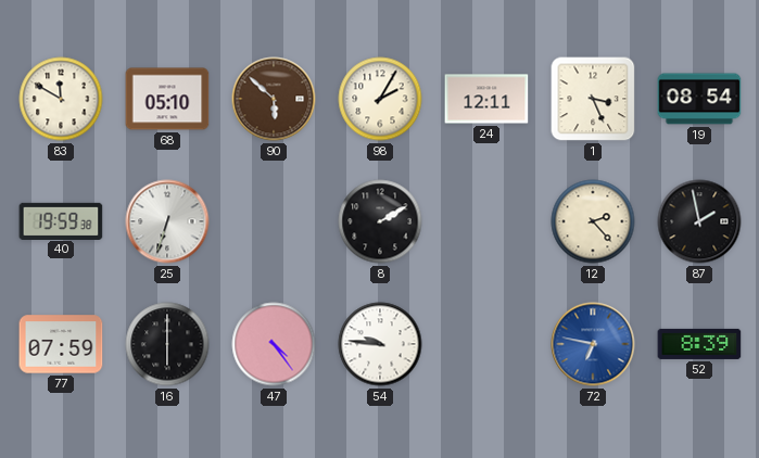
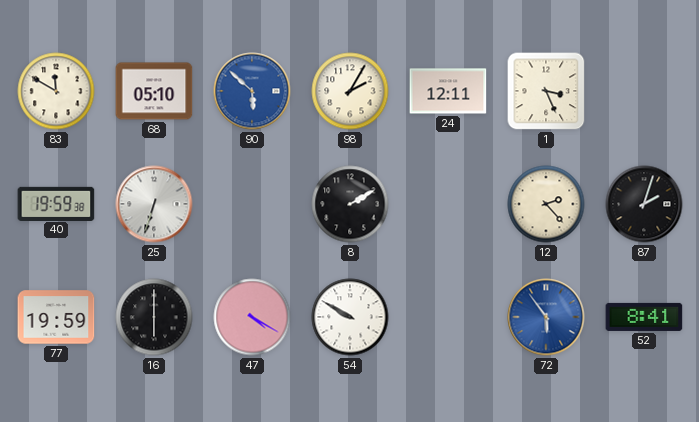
90 dial: brown -> blue
19: 08:54 -> none
87: 1:58 -> 2:03
77: 07:59 -> 19:59
47: 4:24 -> 4:20
54: 9:46 -> 9:50
72: 6:47 -> 5:54
52: 8:39 -> 8:41
